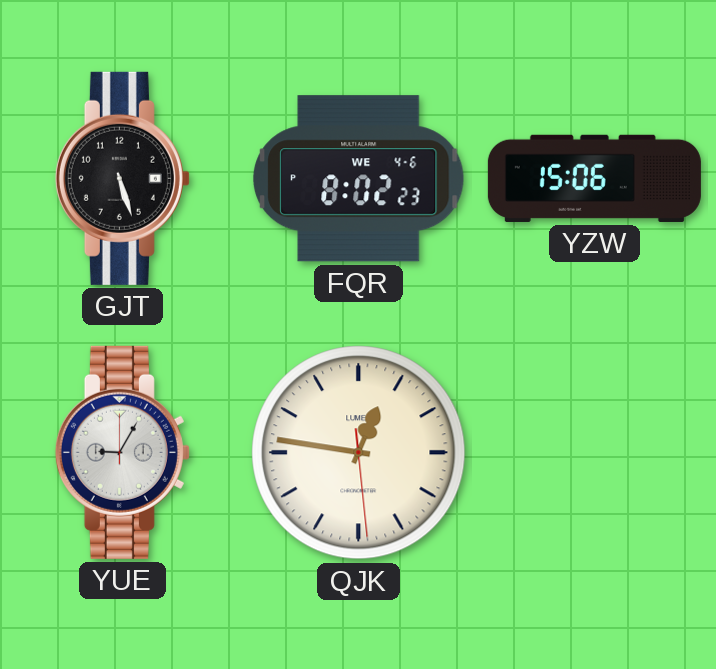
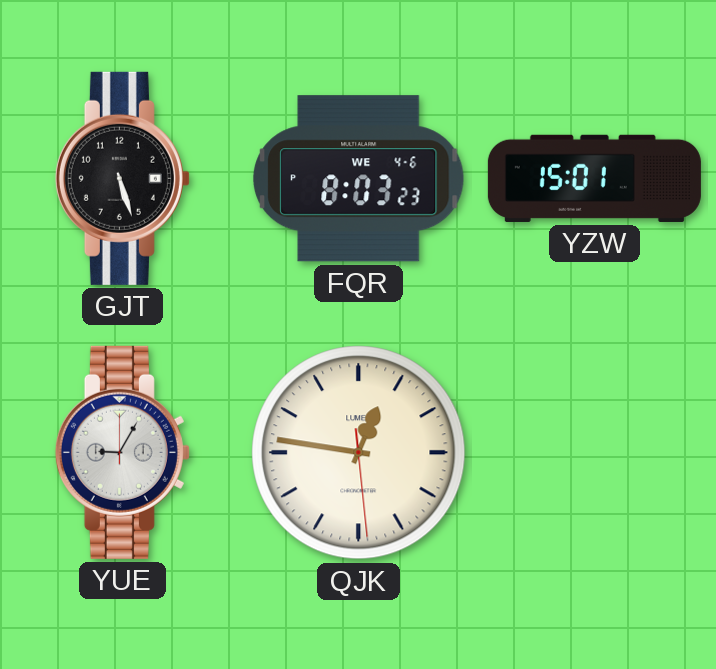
FQR: 8:02 -> 8:03
YZW: 15:06 -> 15:01
